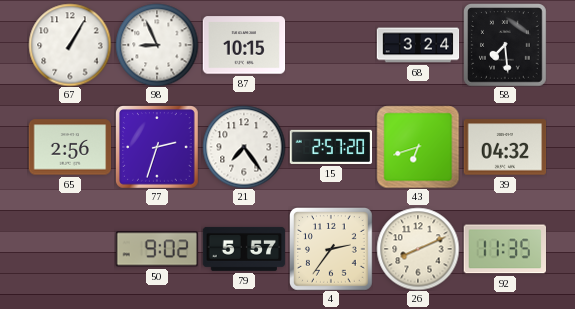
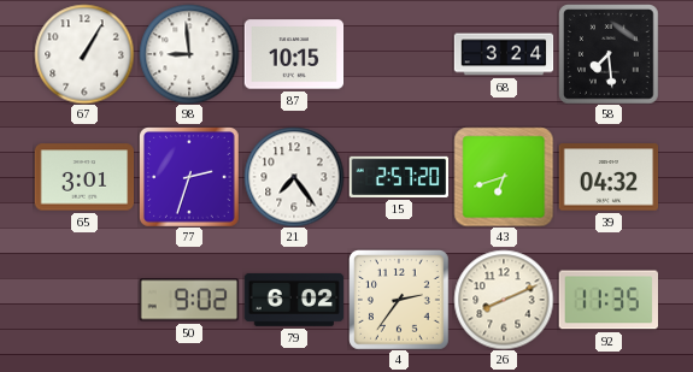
98: 8:56 -> 8:59
65: 2:56 -> 3:01
79: 5:57 -> 6:02
